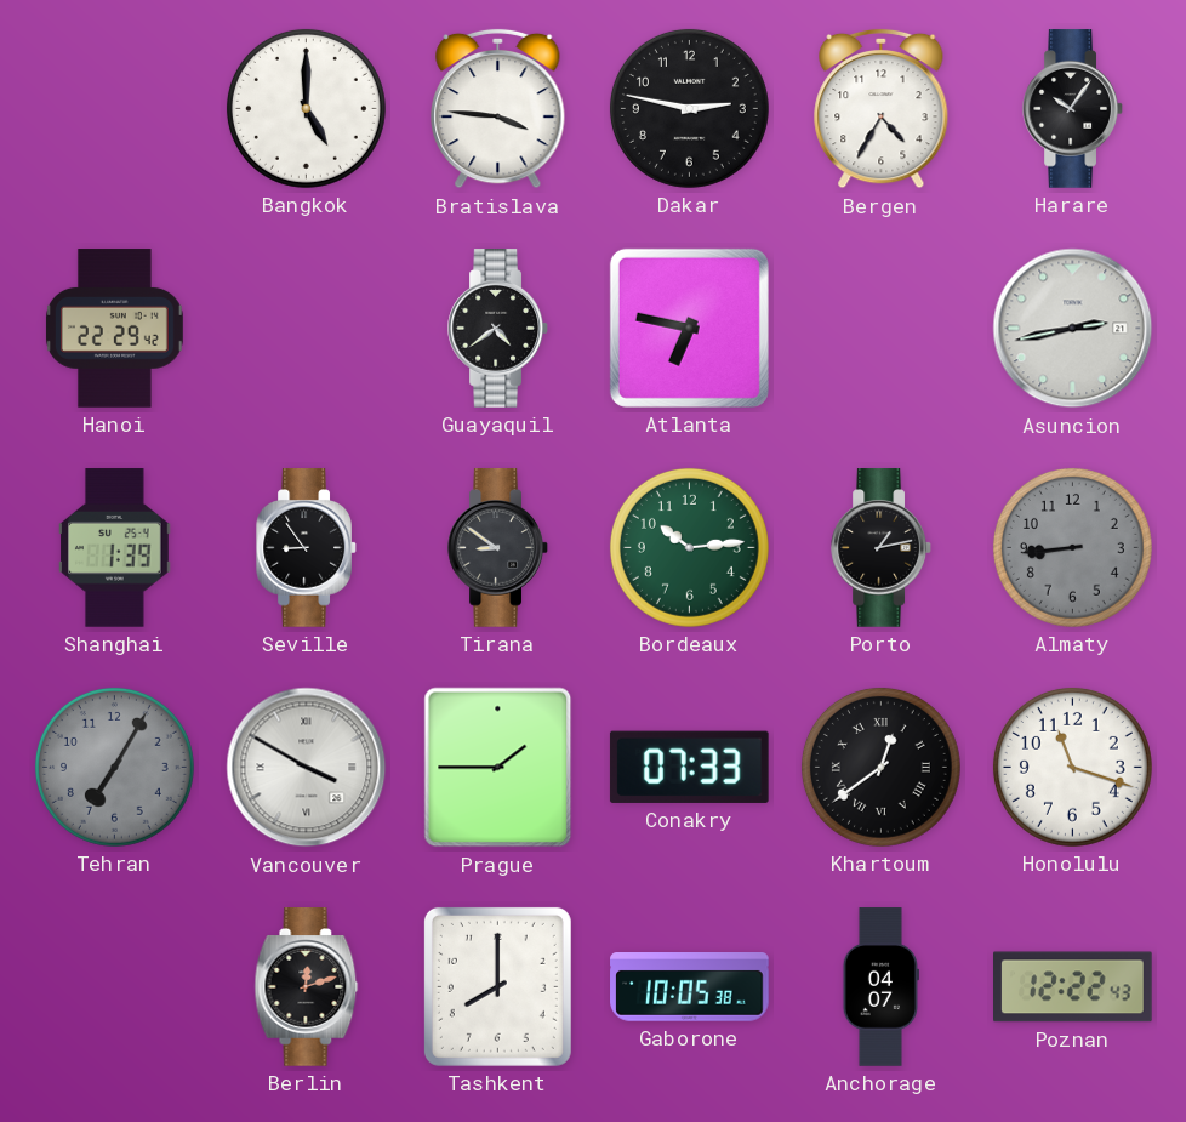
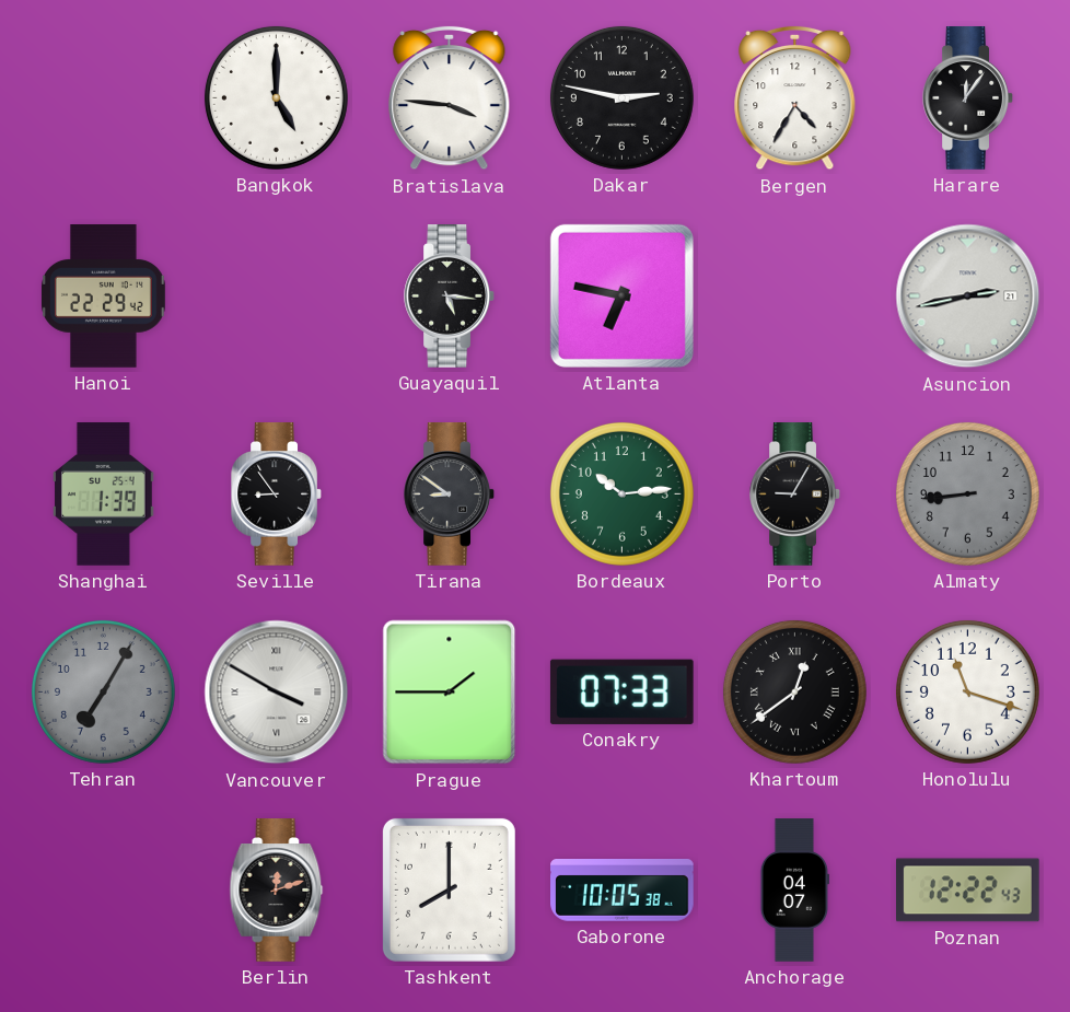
Harare: 10:06 -> 12:06
Guayaquil: 4:39 -> 5:16
Porto: 1:13 -> 9:05
